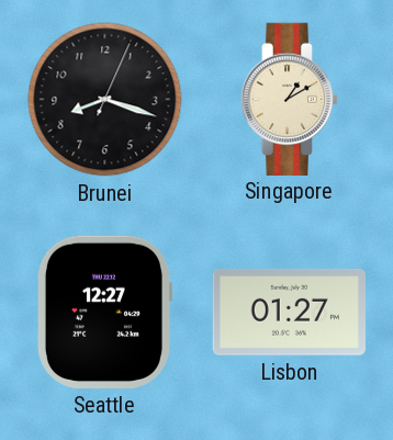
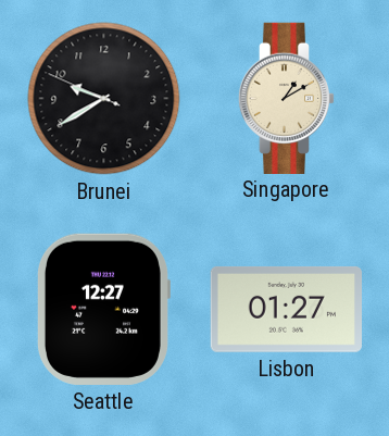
Brunei: 8:18 -> 9:39
